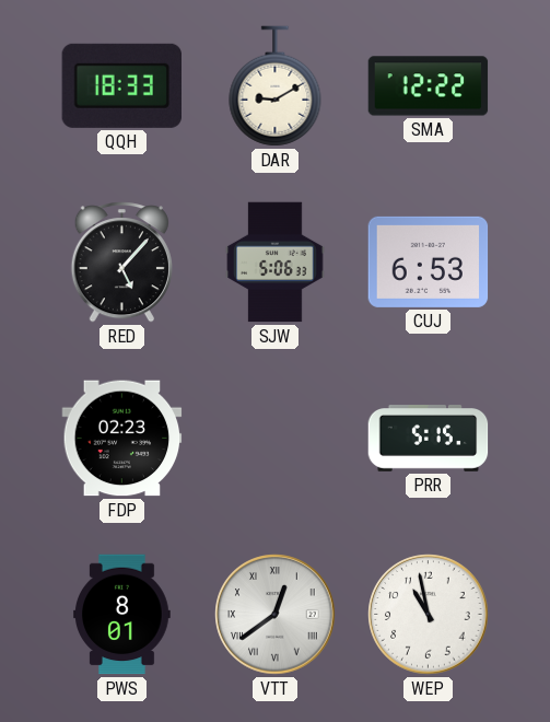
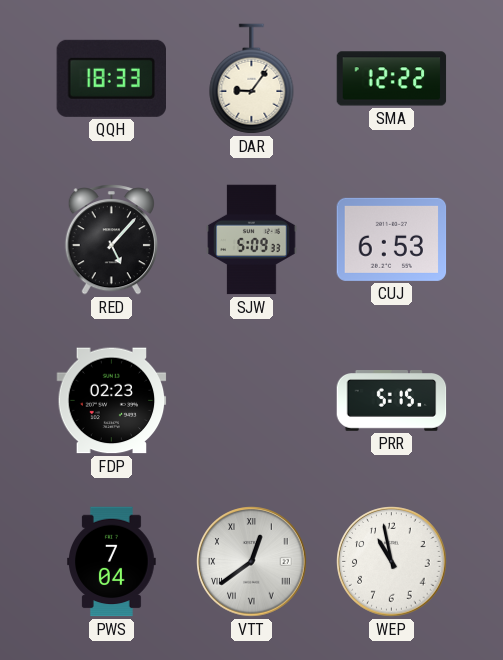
DAR: 9:10 -> 9:06
SJW: 5:06 -> 5:09
PWS: 8:01 -> 7:04
